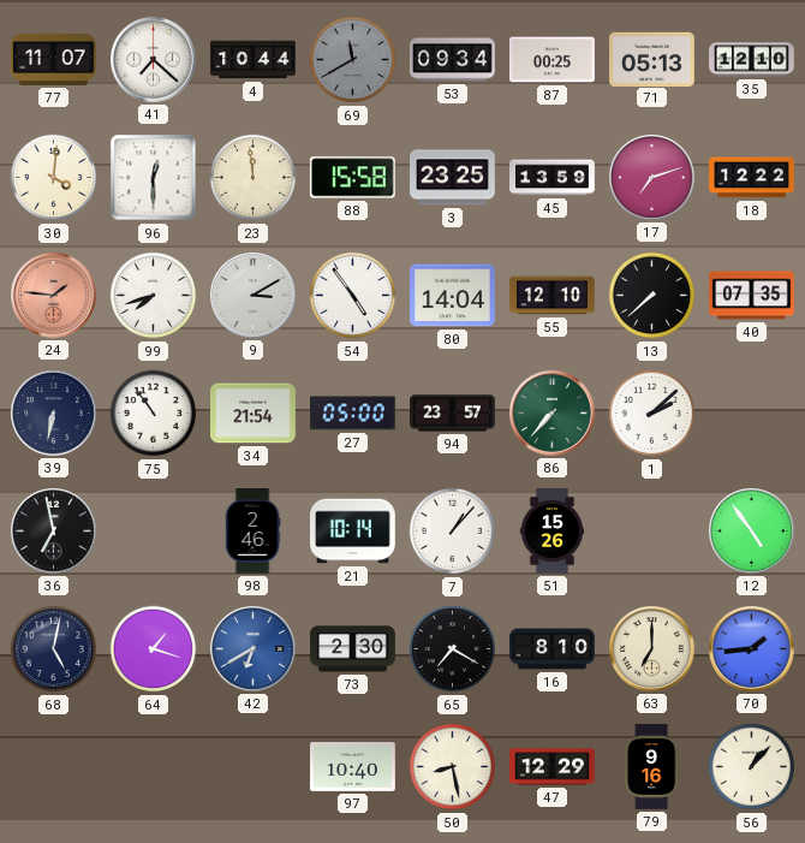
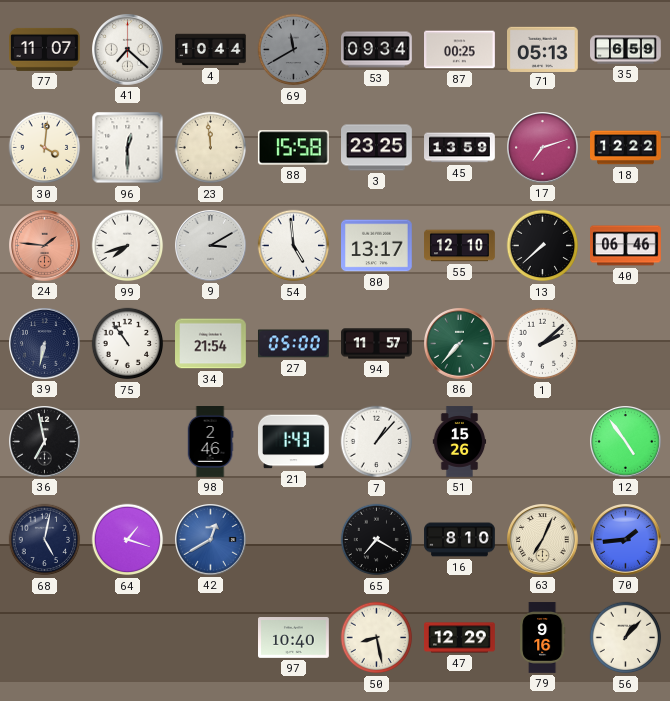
35: 12:10 -> 6:59
54: 4:54 -> 4:59
80: 14:04 -> 13:17
40: 07:35 -> 06:46
94: 23:57 -> 11:57
21: 10:14 -> 1:43
42: 6:40 -> 12:40
73: 2:30 -> none
63: 7:00 -> 7:04
